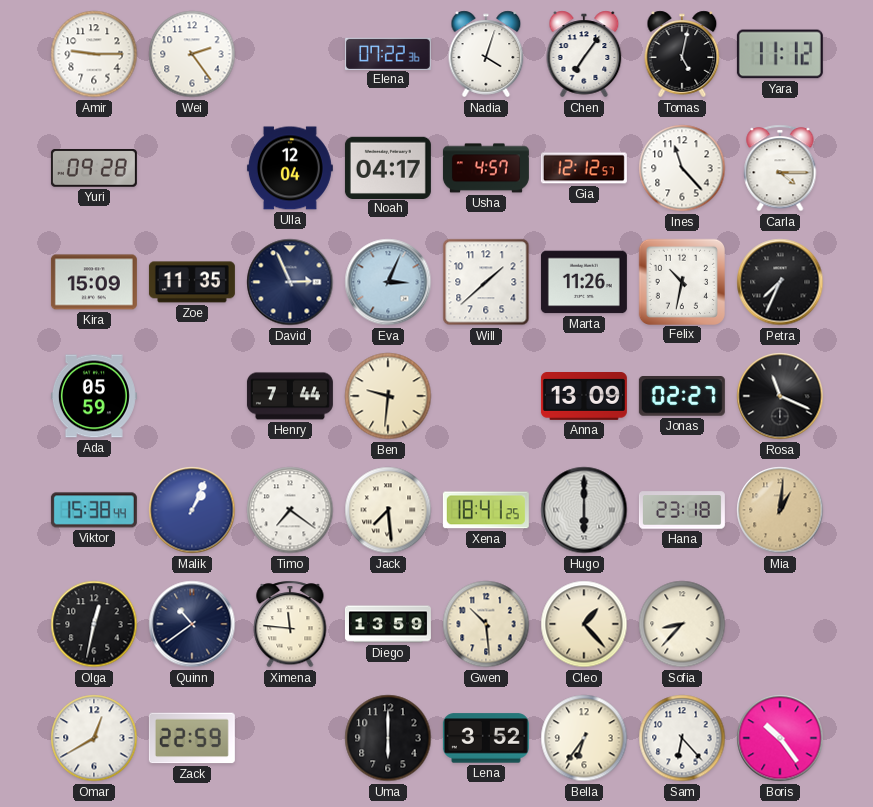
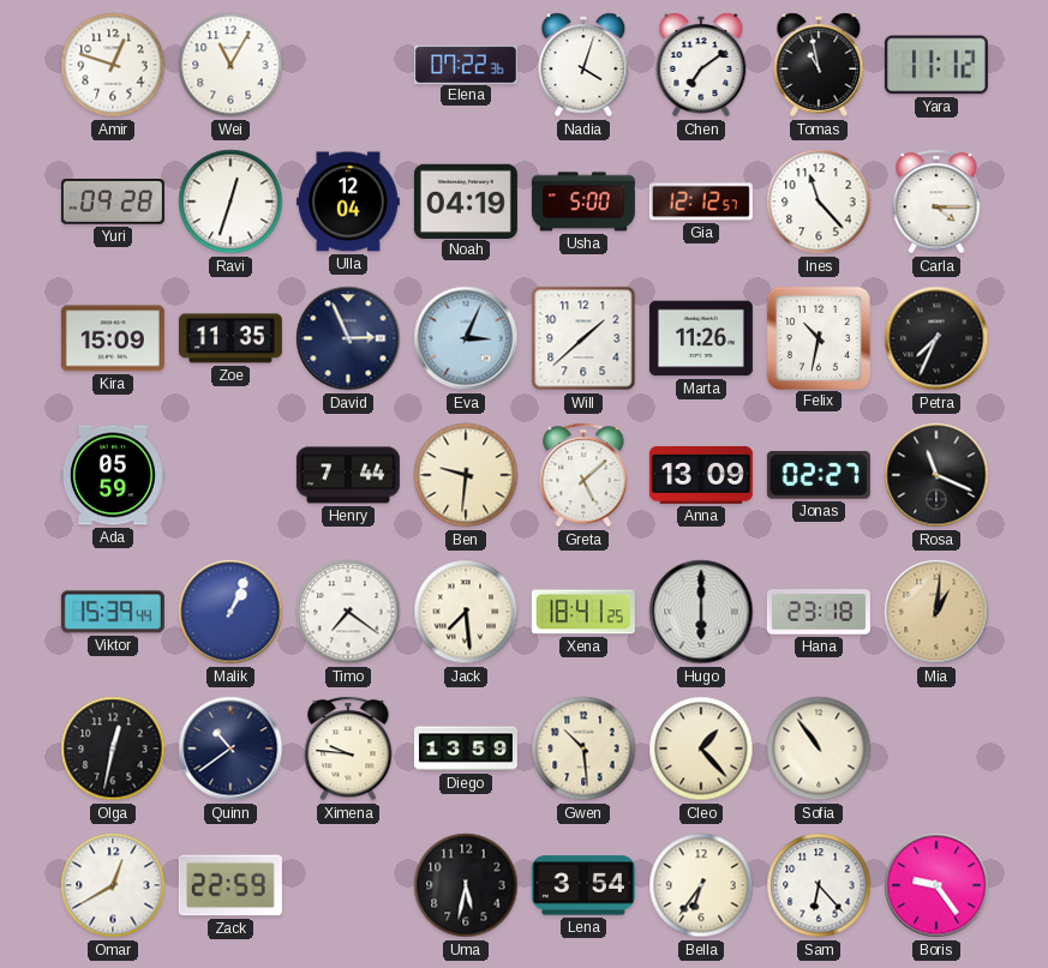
Amir: 9:15 -> 12:48
Wei: 2:24 -> 11:05
Chen: 7:06 -> 7:09
Tomas: 5:02 -> 10:58
Ravi: none -> 12:33
Noah: 04:17 -> 04:19
Usha: 4:57 -> 5:00
Greta: none -> 5:08
Viktor: 15:38 -> 15:39
Ximena: 11:46 -> 9:46
Sofia: 8:37 -> 10:54
Uma: 6:00 -> 5:32
Lena: 3:52 -> 3:54
Boris: 10:24 -> 9:24
